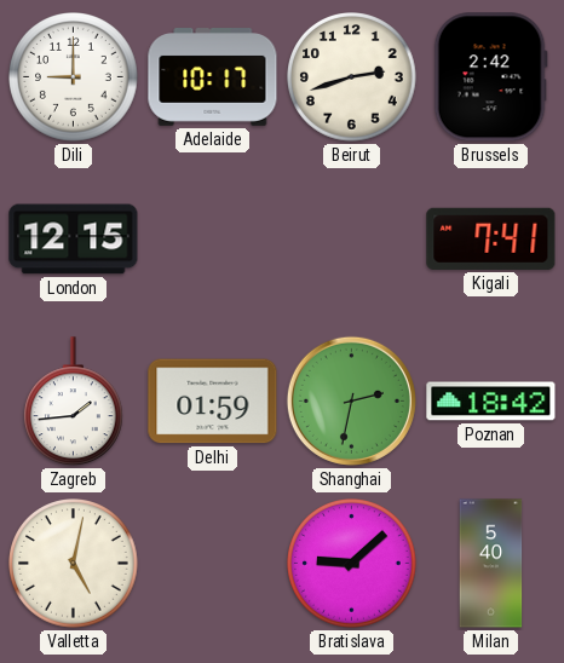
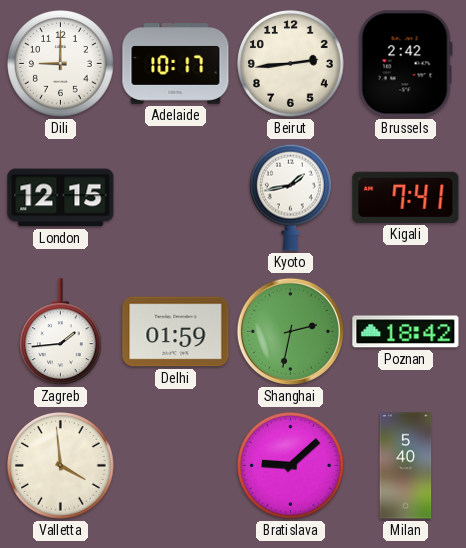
Beirut: 2:42 -> 2:44
Kyoto: none -> 1:43
Valletta: 5:02 -> 3:59
